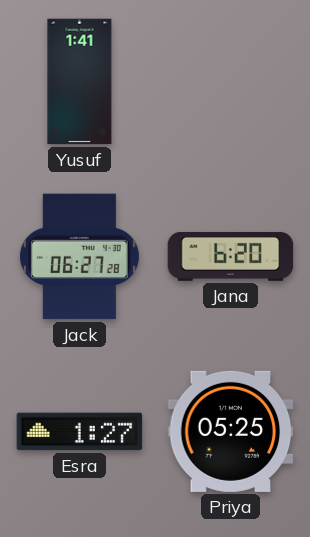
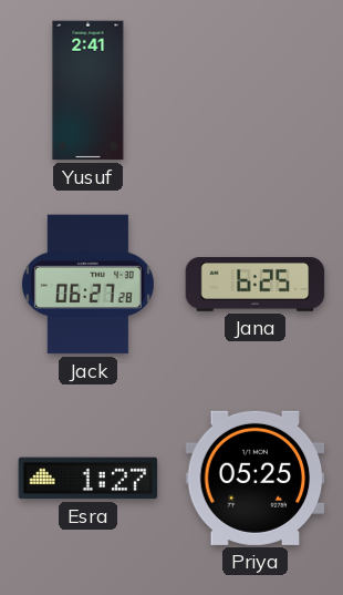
Yusuf: 1:41 -> 2:41
Jana: 6:20 -> 6:25
